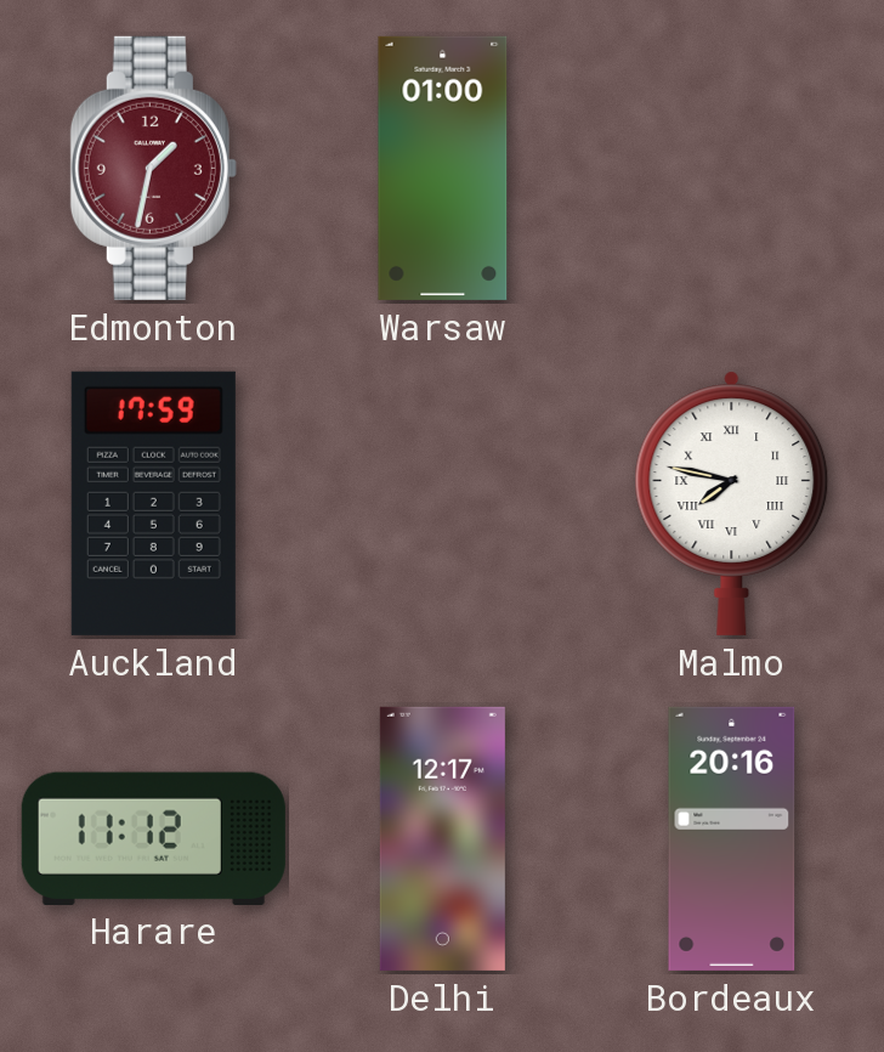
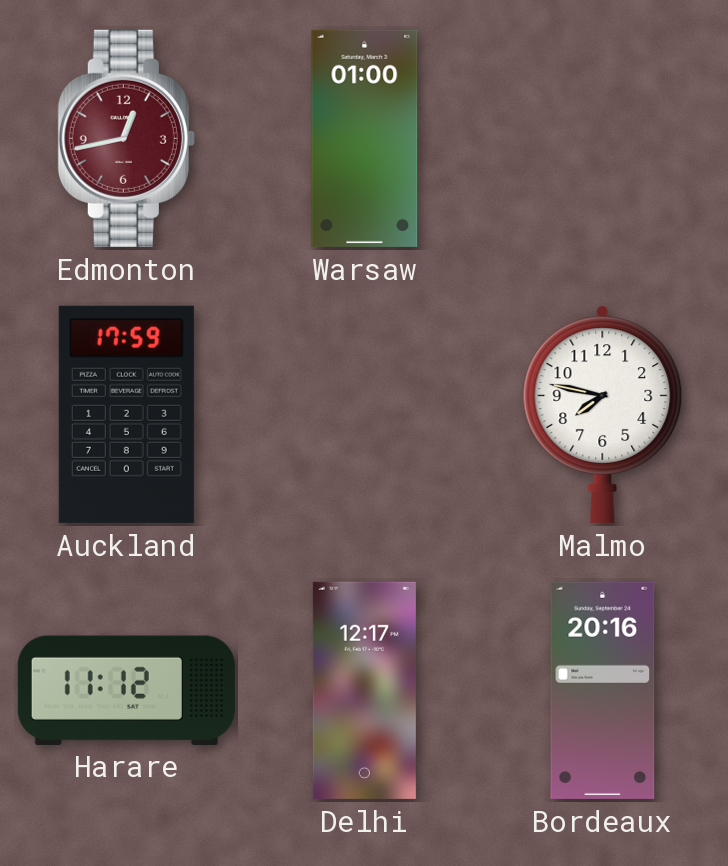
Edmonton: 1:32 -> 12:43
Malmo numerals: Roman -> Arabic
